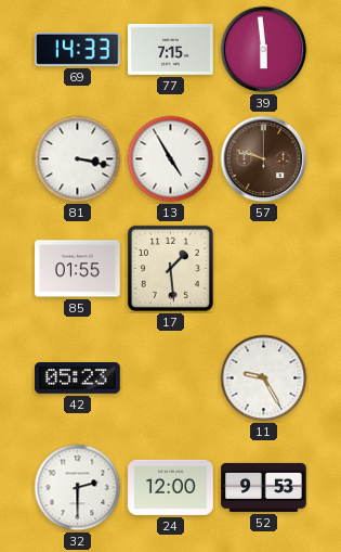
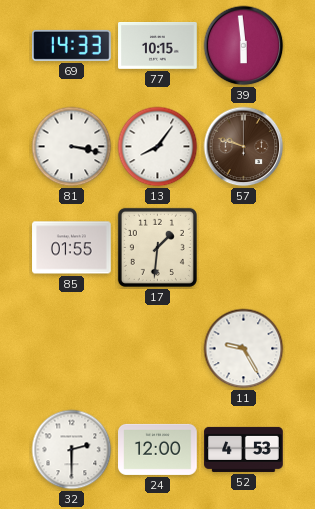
77: 7:15 -> 10:15
13: 4:55 -> 8:06
17: 1:29 -> 1:31
42: 05:23 -> none
52: 9:53 -> 4:53
